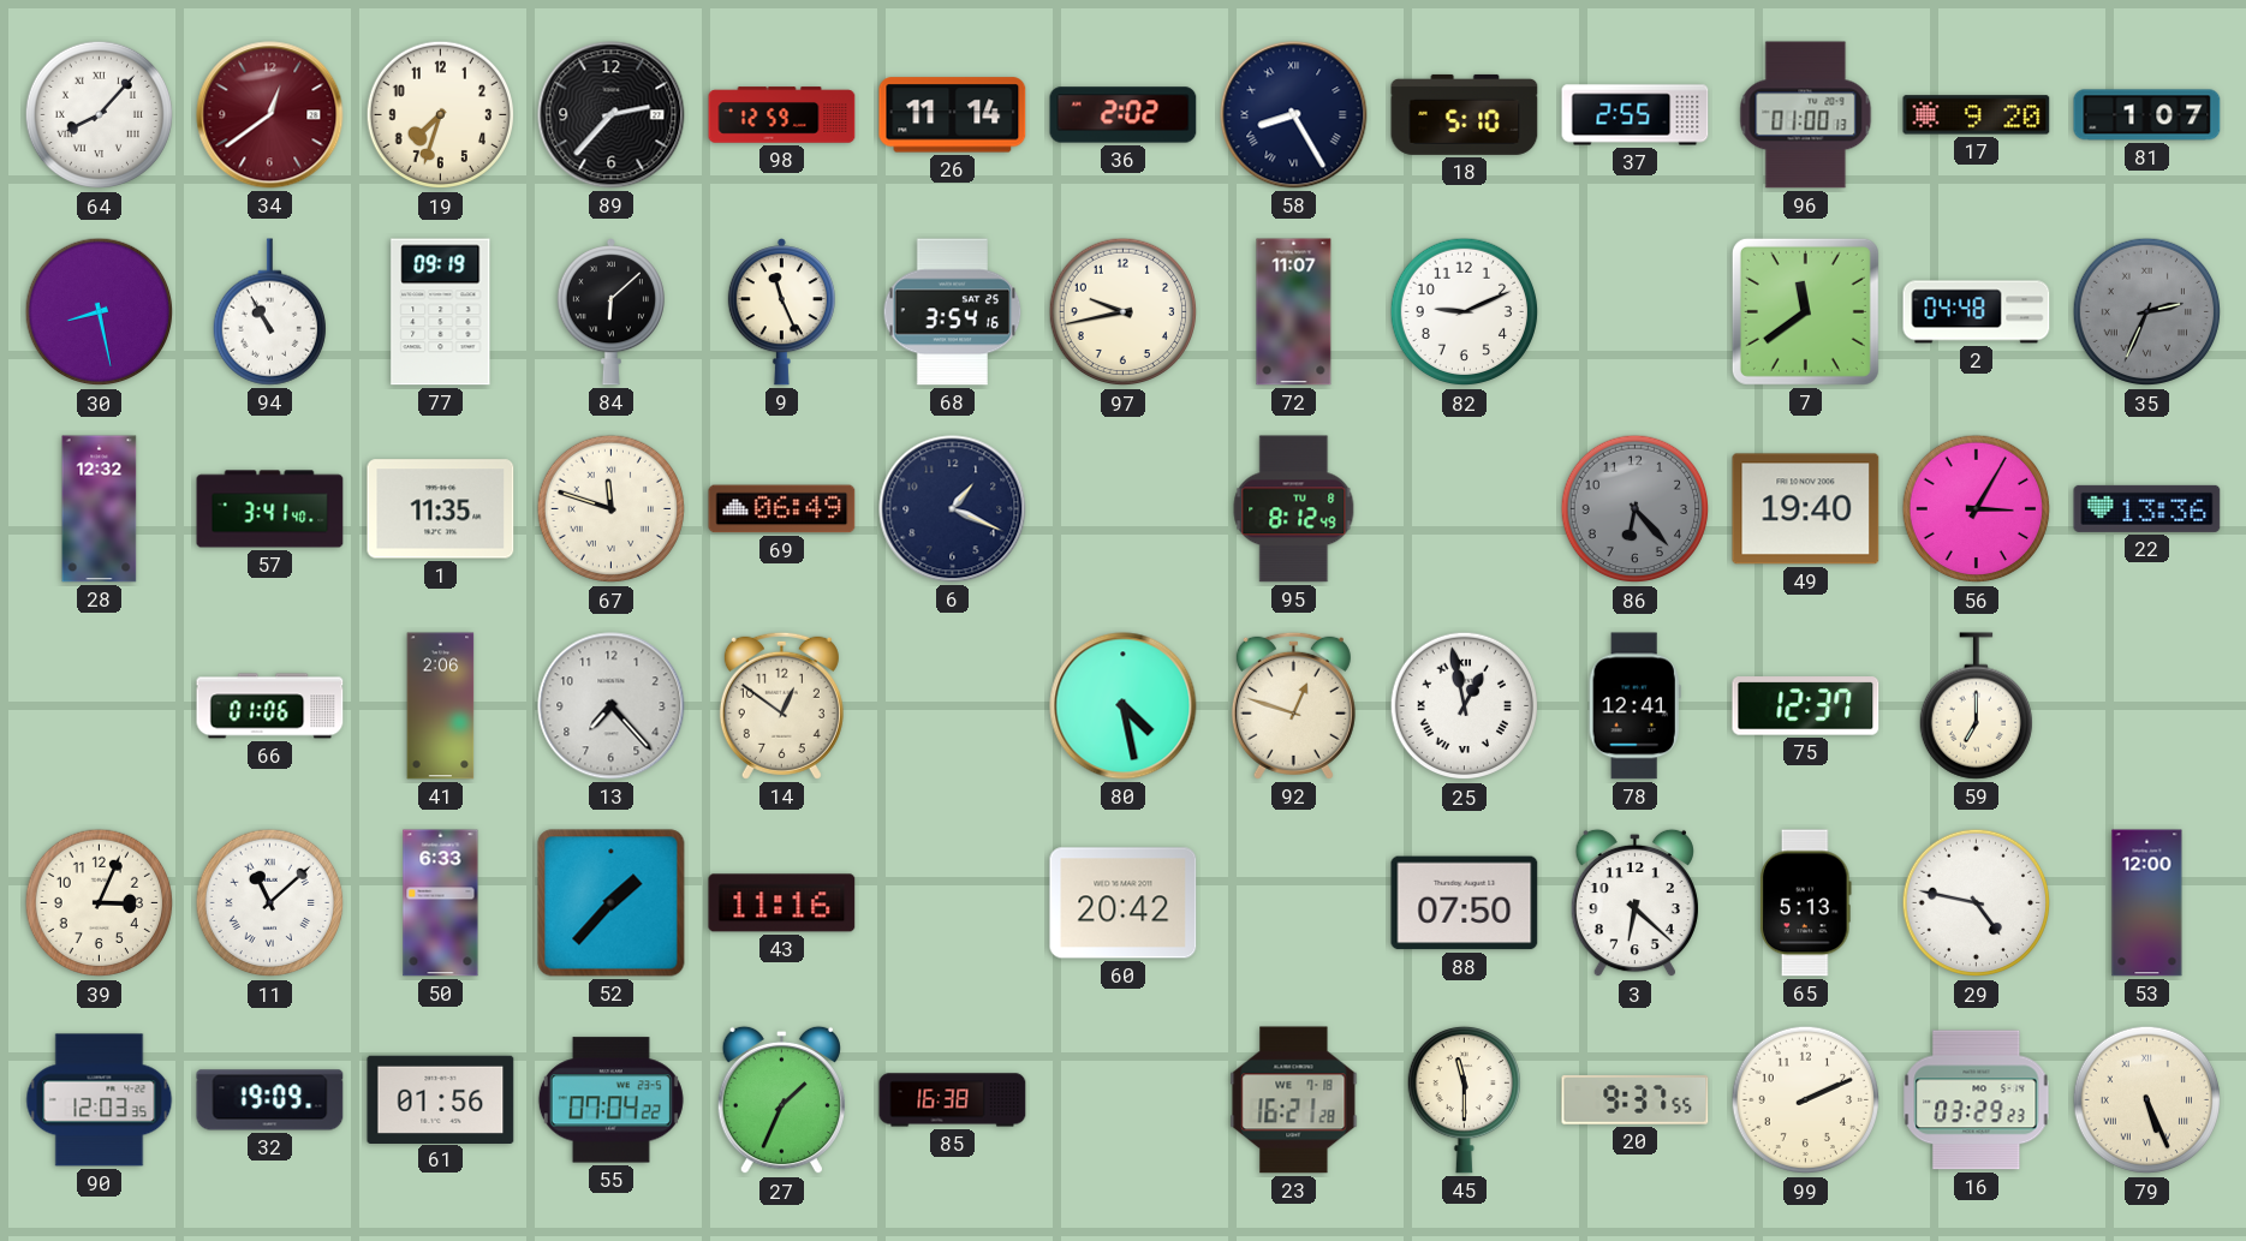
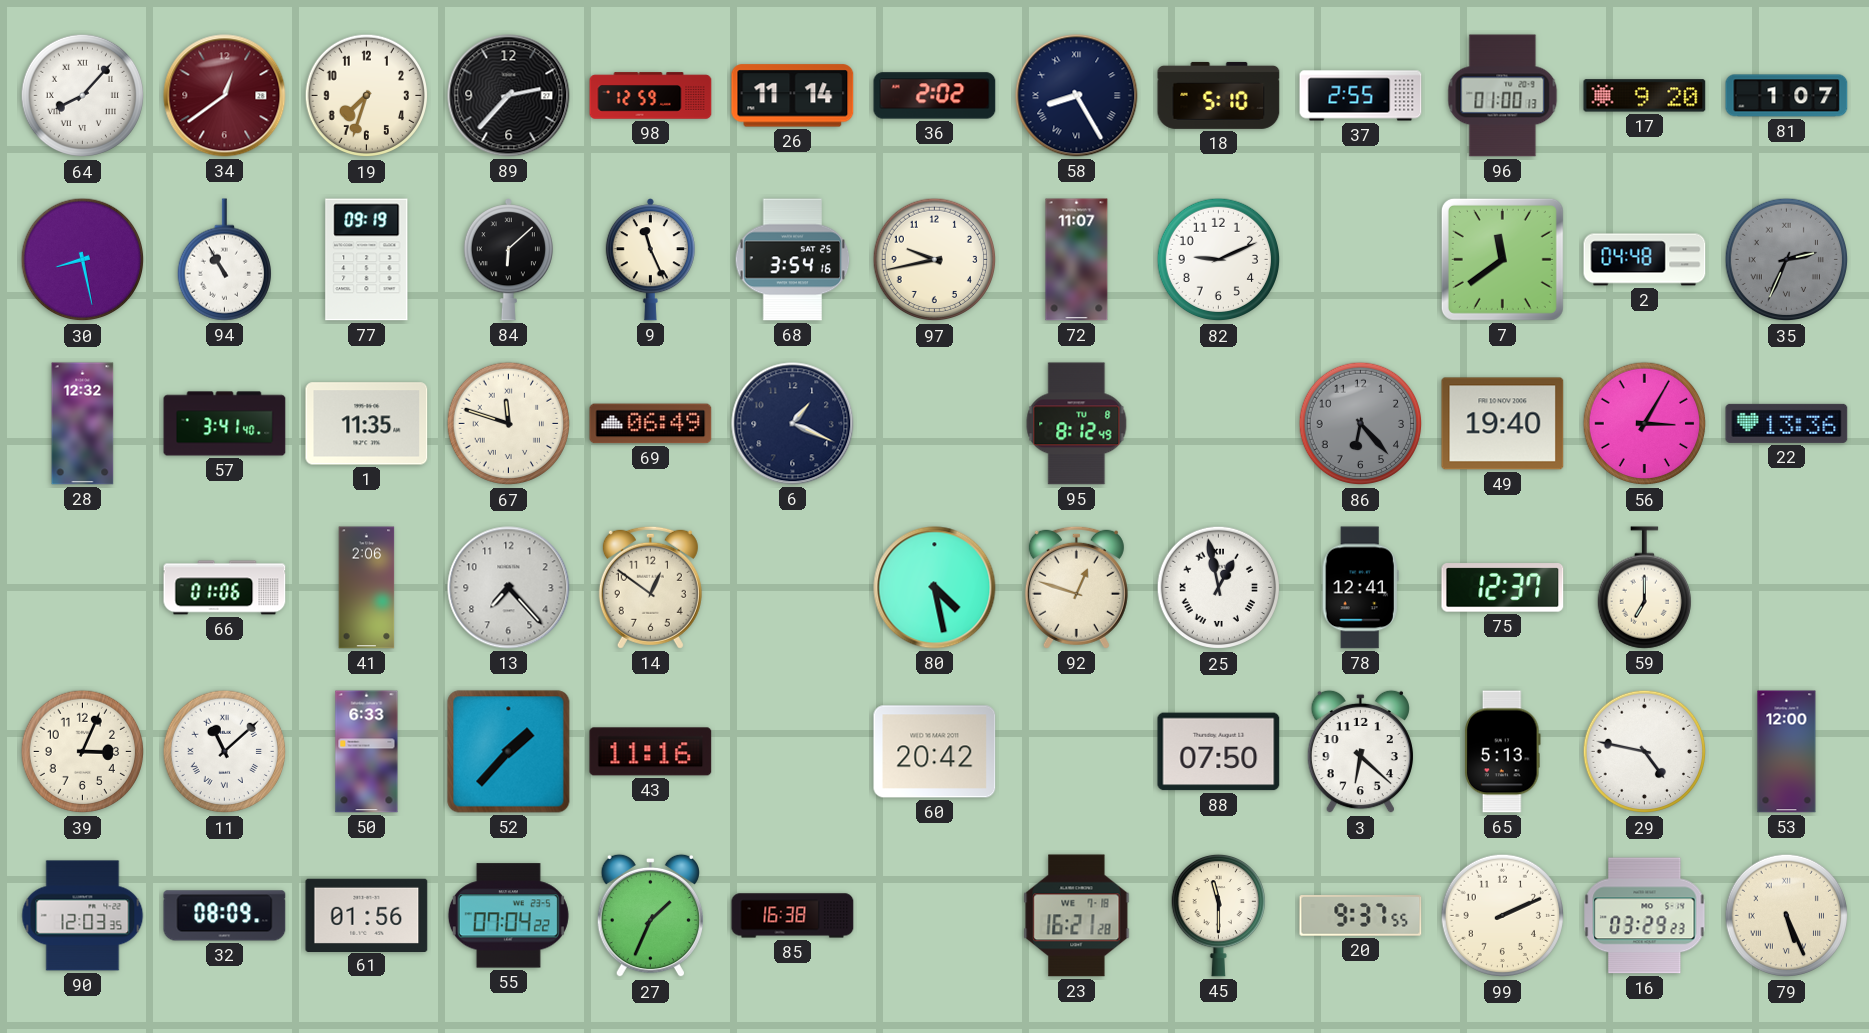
32: 19:09 -> 08:09
